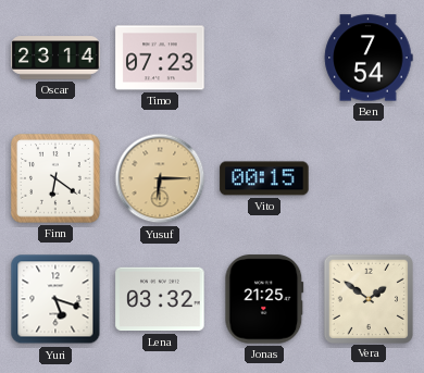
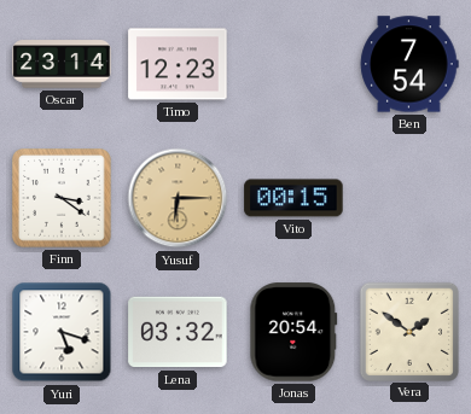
Timo: 07:23 -> 12:23
Finn: 6:21 -> 3:21
Jonas: 21:25 -> 20:54
